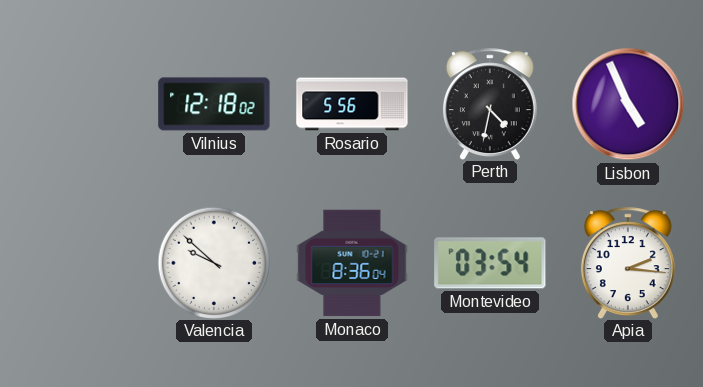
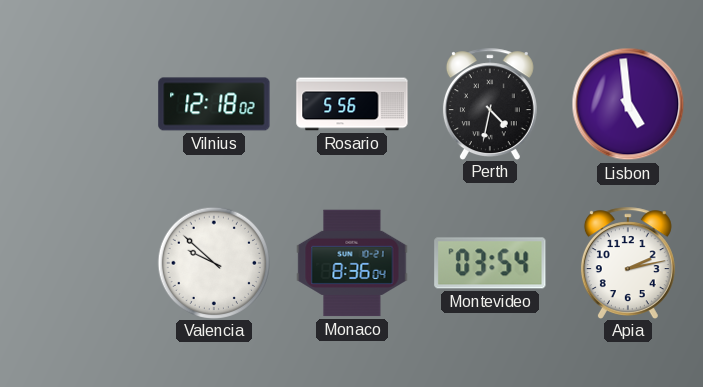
Lisbon: 4:56 -> 4:59
Apia: 2:16 -> 2:13
